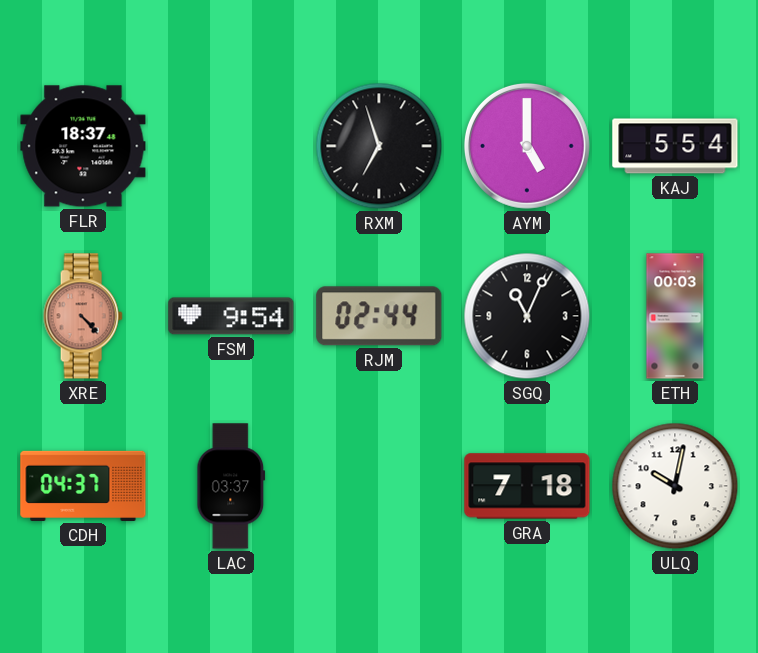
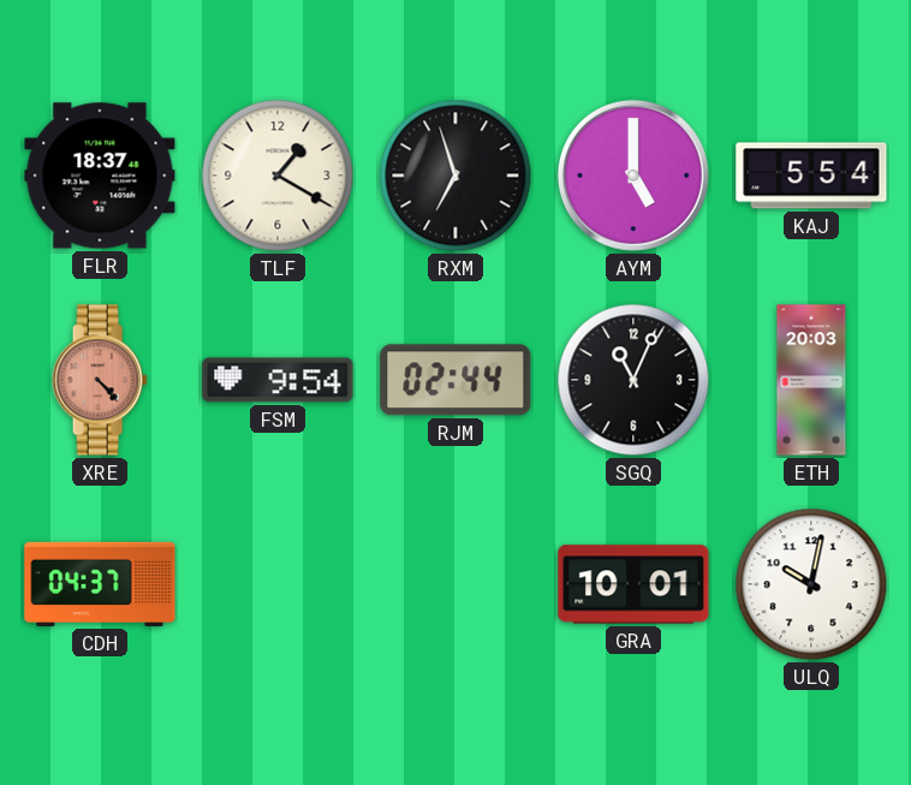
TLF: none -> 1:20
ETH: 00:03 -> 20:03
LAC: 03:37 -> none
GRA: 7:18 -> 10:01
